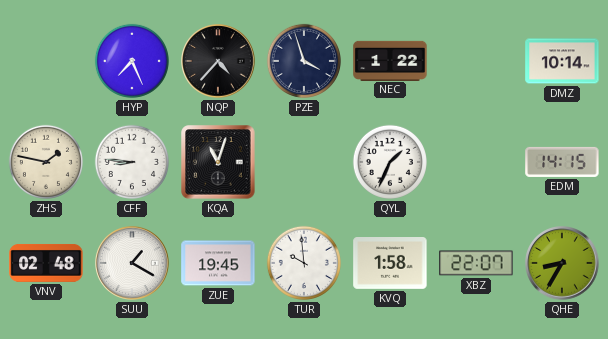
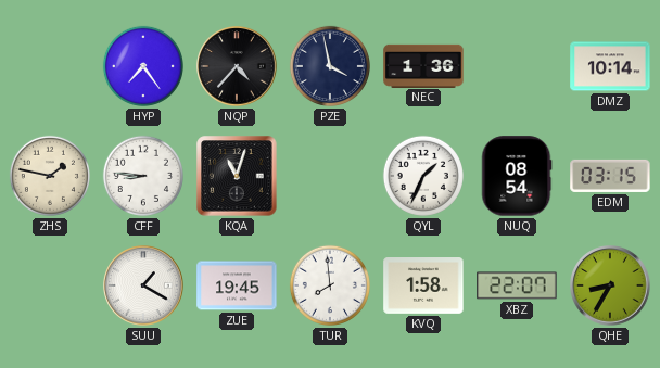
HYP: 7:26 -> 7:24
PZE: 3:57 -> 3:58
NEC: 1:22 -> 1:36
NUQ: none -> 08:54
EDM: 14:15 -> 03:15
VNV: 02:48 -> none
TUR: 9:59 -> 7:59
